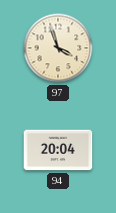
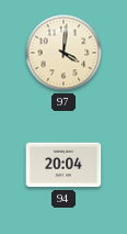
97: 3:57 -> 4:01
